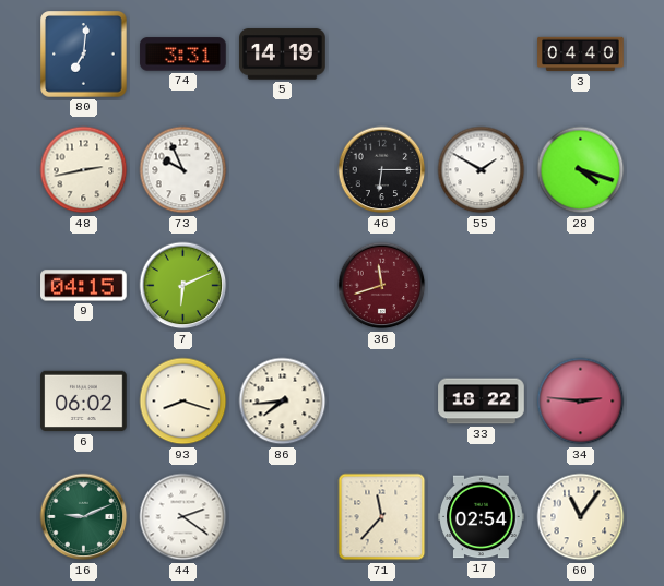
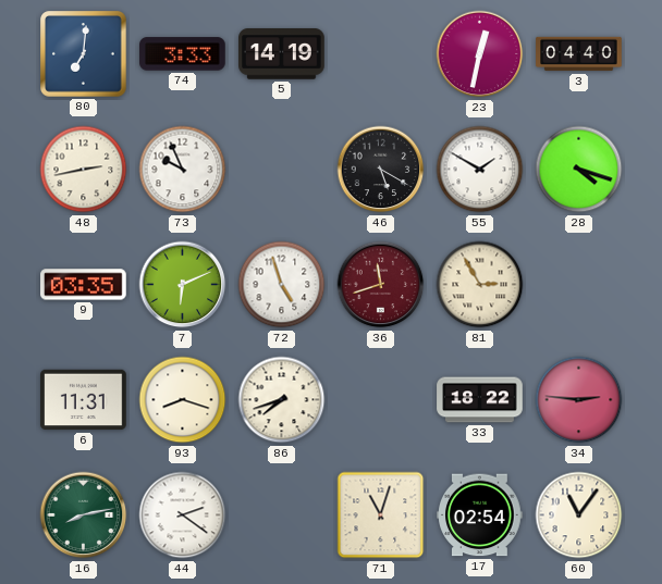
74: 3:31 -> 3:33
23: none -> 12:32
46: 6:15 -> 5:20
9: 04:15 -> 03:35
72: none -> 4:57
81: none -> 2:55
6: 06:02 -> 11:31
86: 7:44 -> 7:42
16: 9:11 -> 8:13
71: 11:37 -> 11:03
